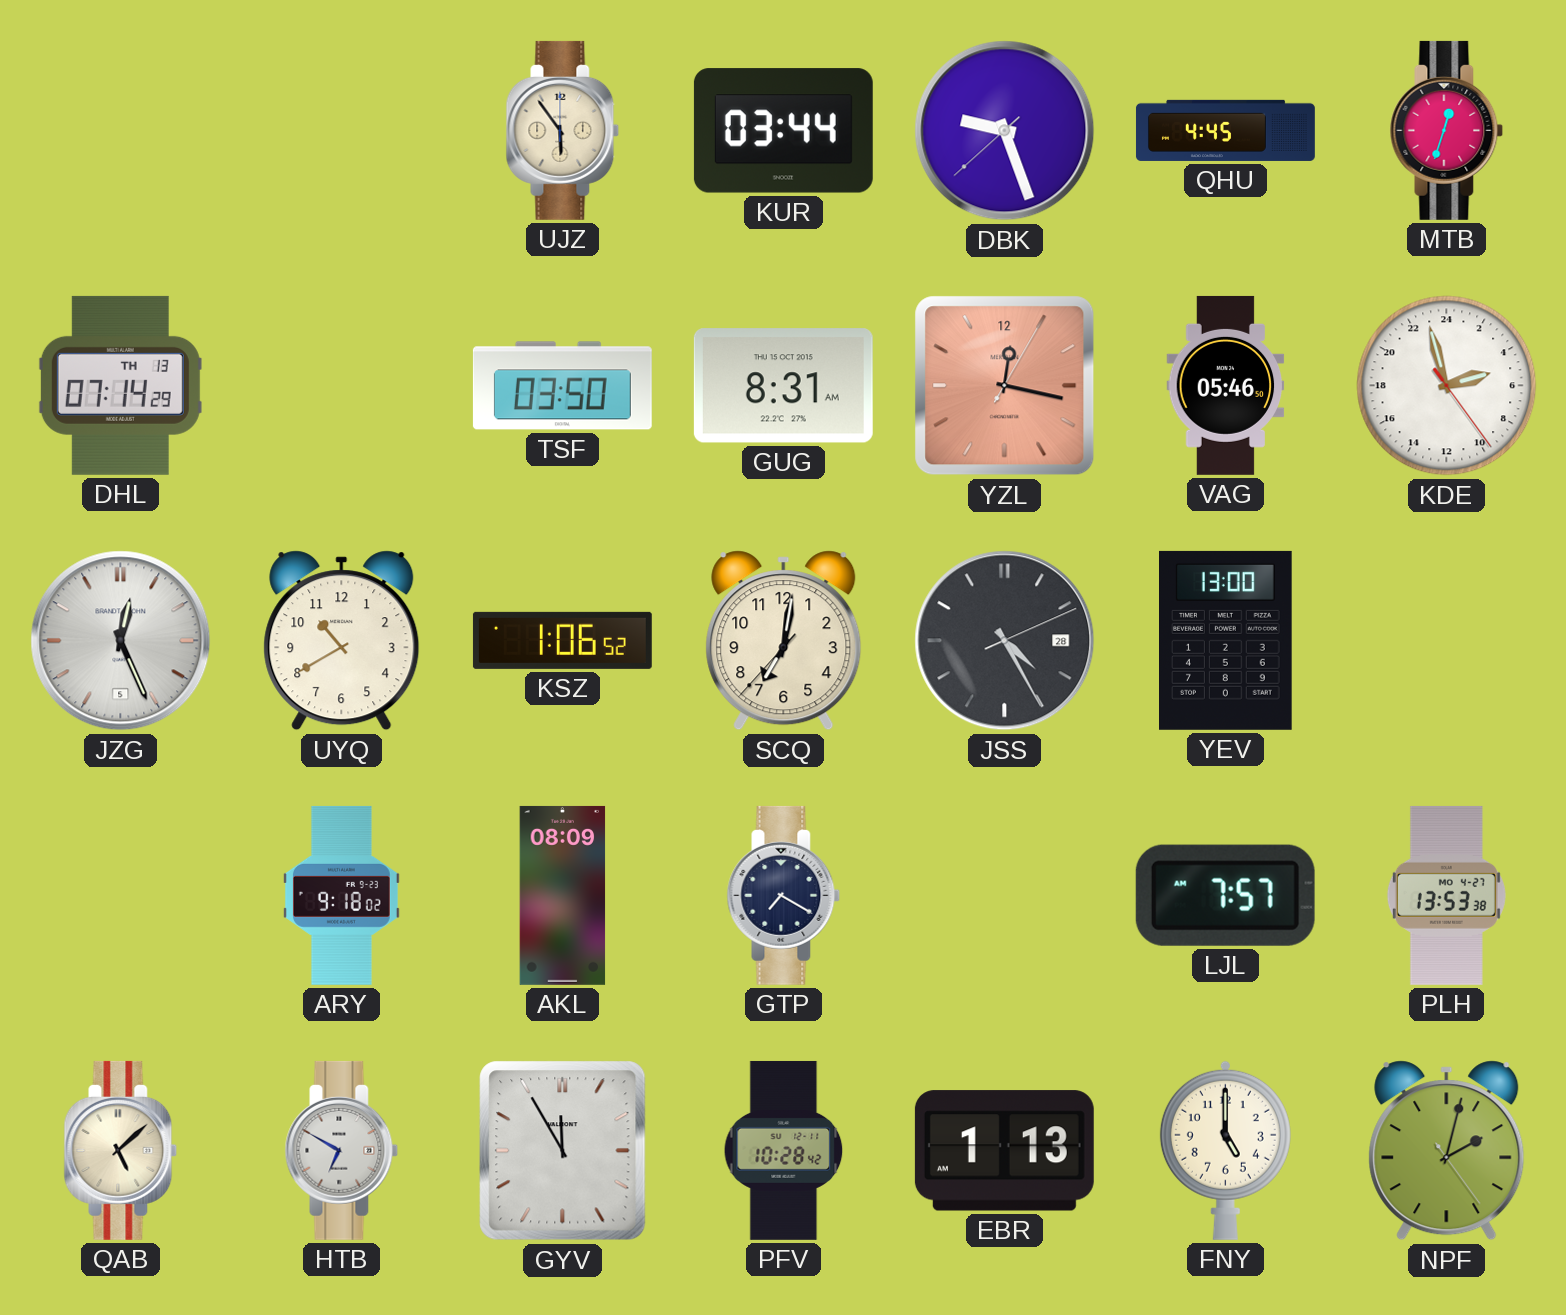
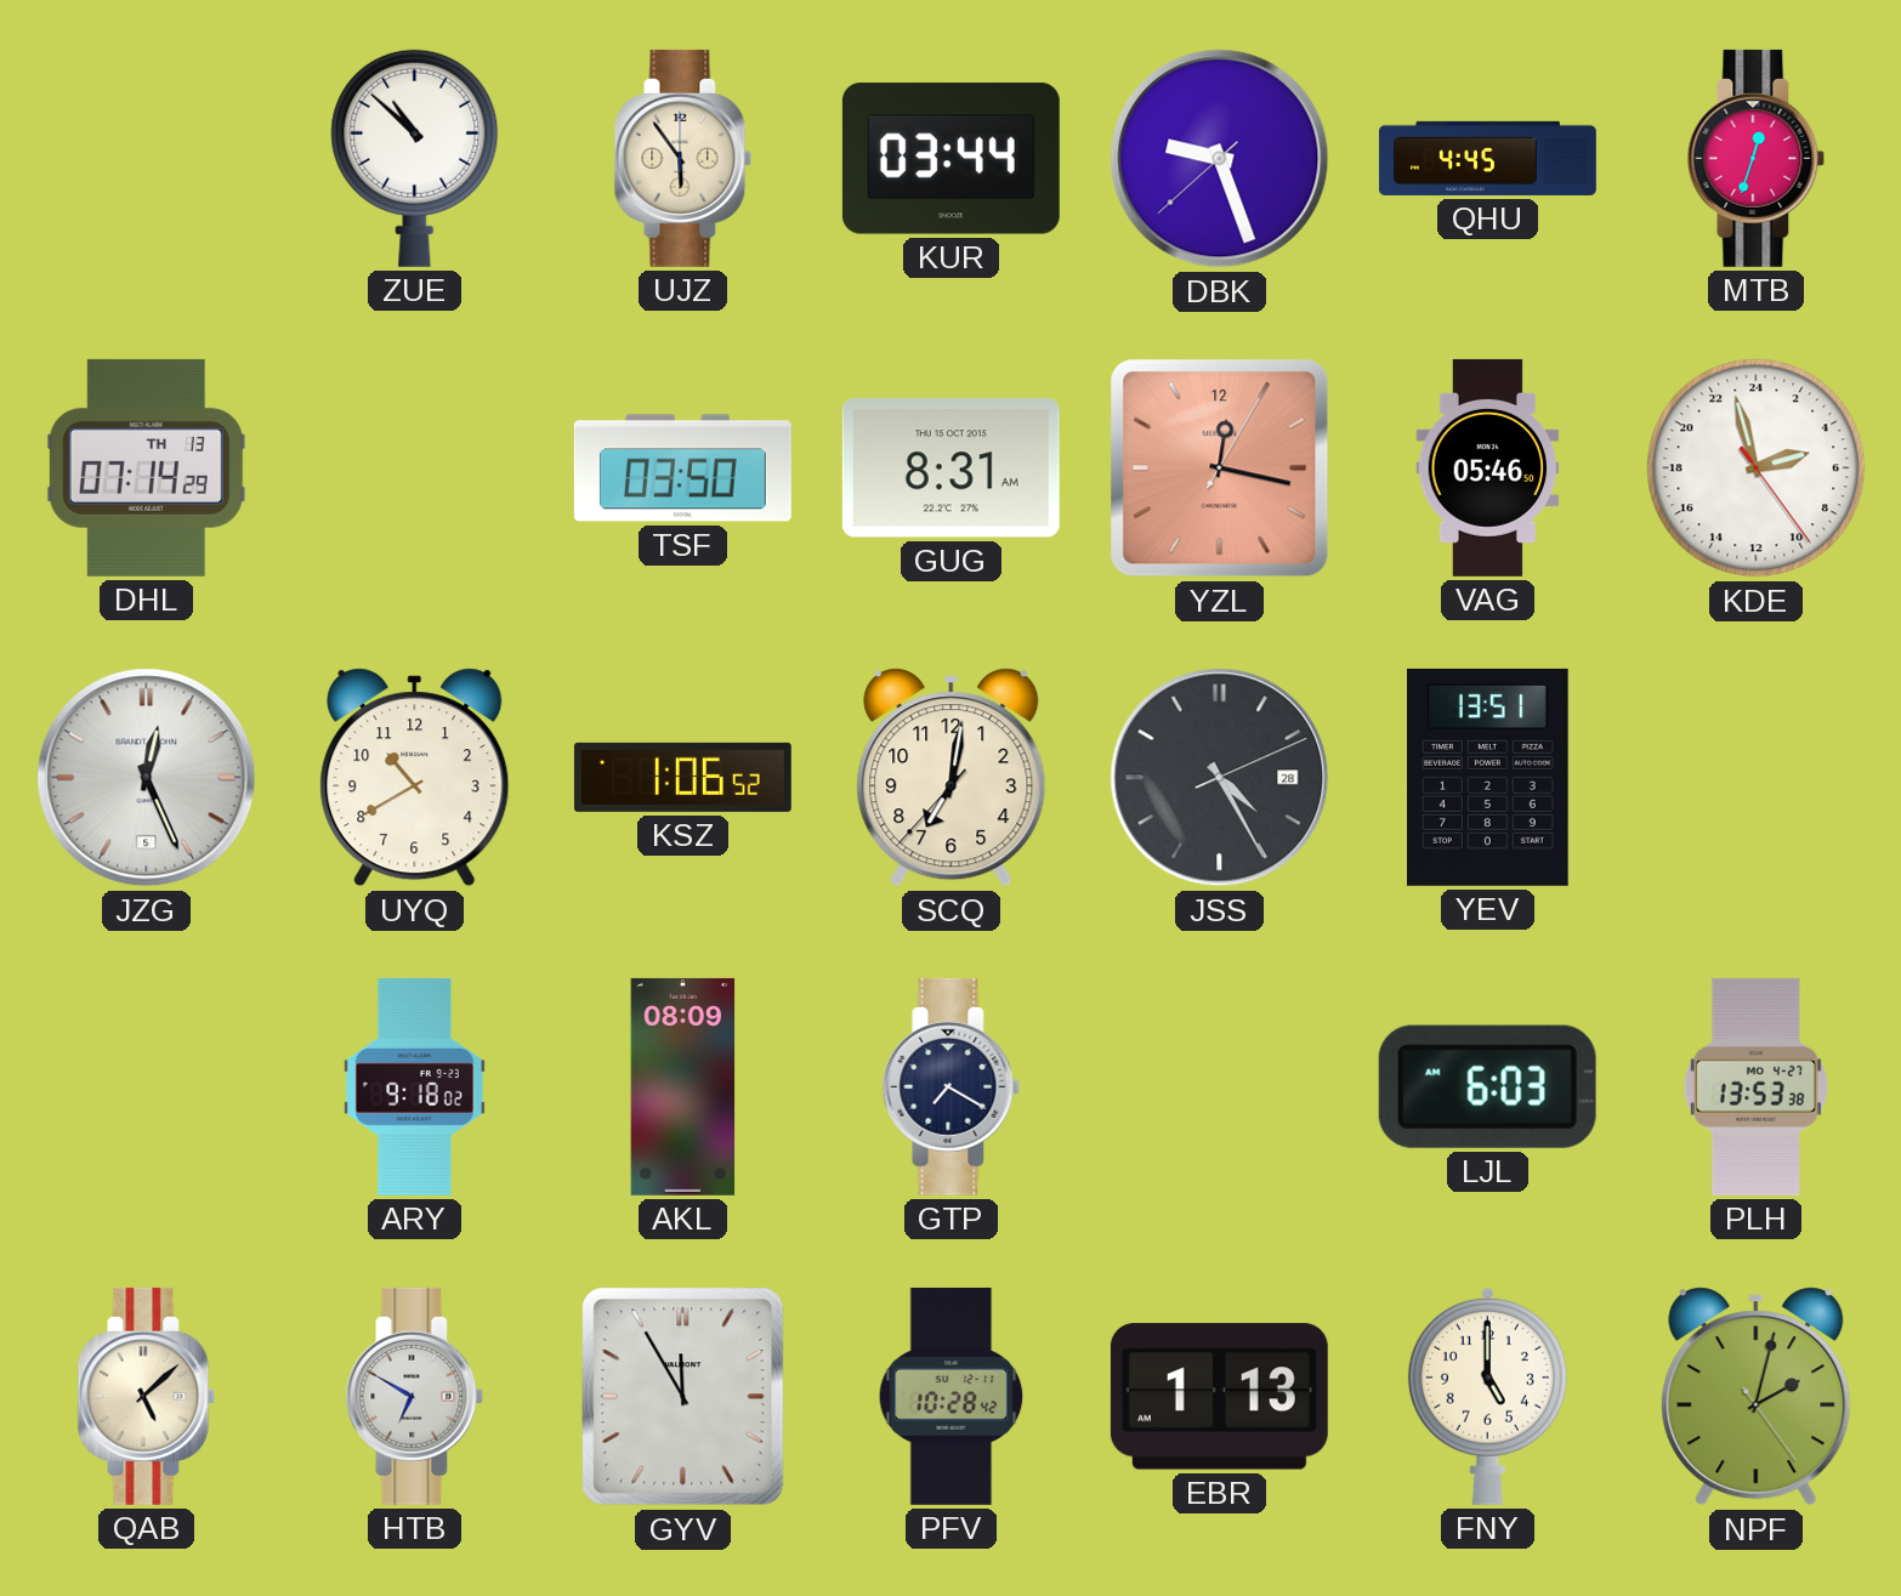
ZUE: none -> 10:52
YEV: 13:00 -> 13:51
LJL: 7:57 -> 6:03
